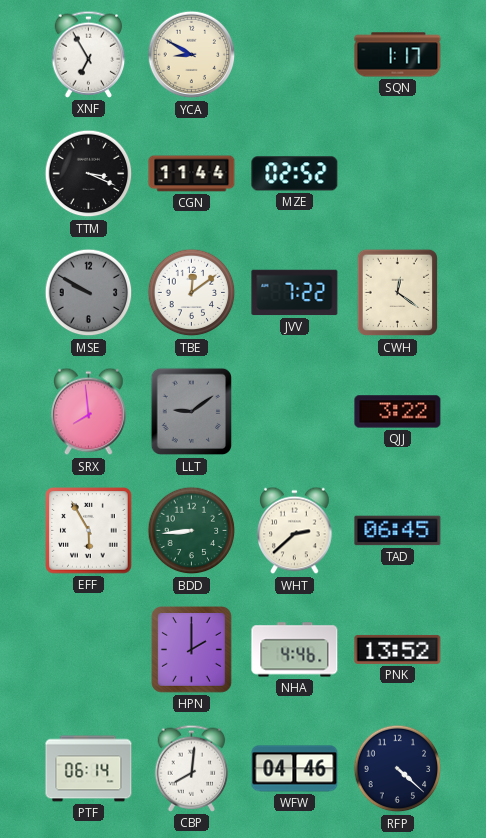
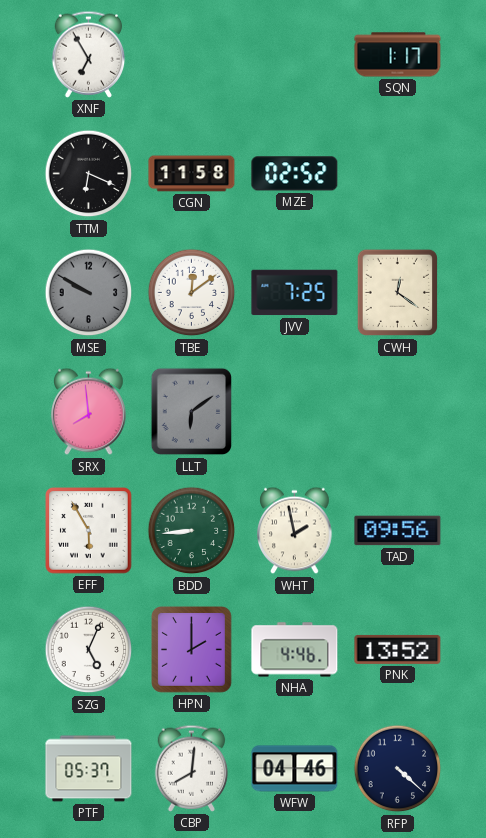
YCA: 8:50 -> none
TTM: 3:19 -> 6:19
CGN: 11:44 -> 11:58
JVV: 7:22 -> 7:25
LLT: 9:09 -> 6:09
QJJ: 3:22 -> none
WHT: 2:38 -> 1:58
TAD: 06:45 -> 09:56
SZG: none -> 5:04
PTF: 06:14 -> 05:37
